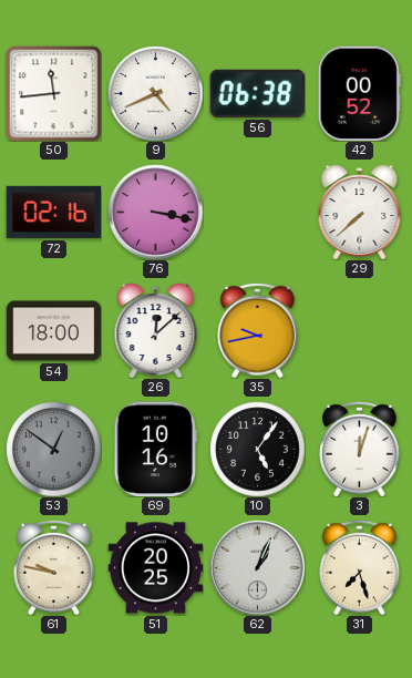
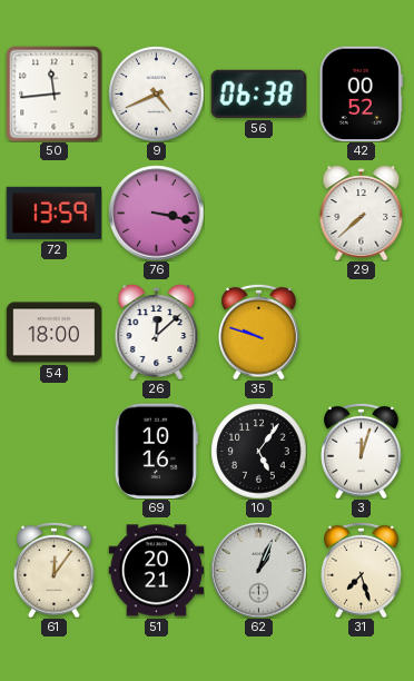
72: 02:16 -> 13:59
35: 9:43 -> 9:48
53: 12:51 -> none
61: 9:47 -> 12:06
51: 20:25 -> 20:21
